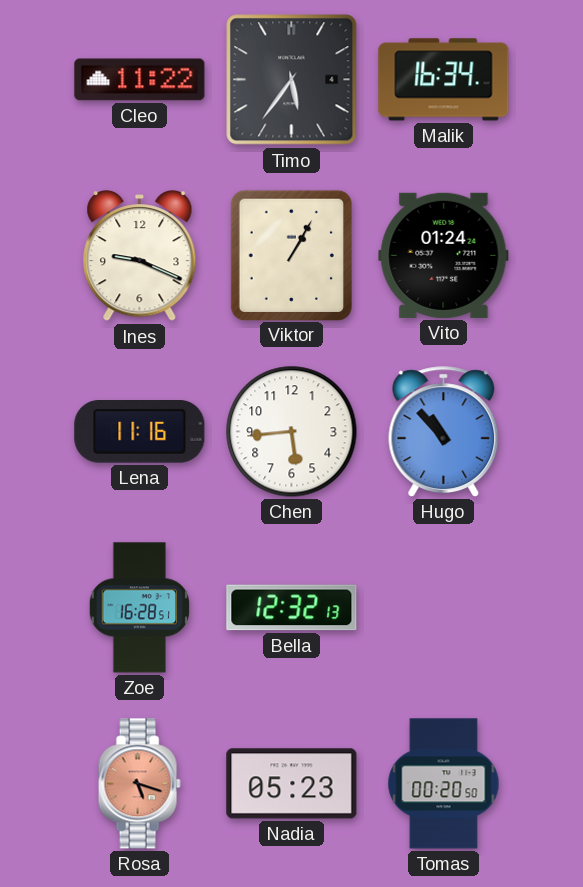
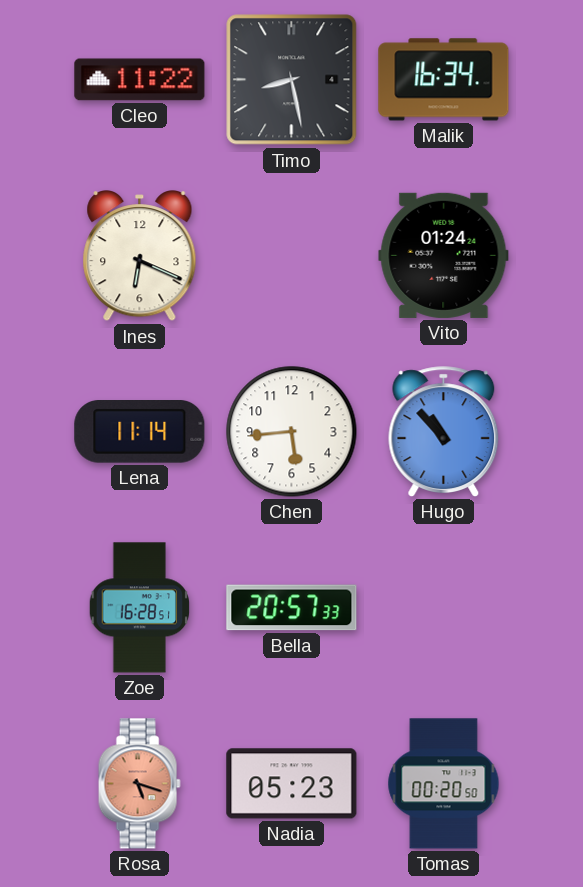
Timo: 5:36 -> 8:28
Ines: 9:19 -> 6:19
Viktor: 1:05 -> none
Lena: 11:16 -> 11:14
Bella: 12:32 -> 20:57
